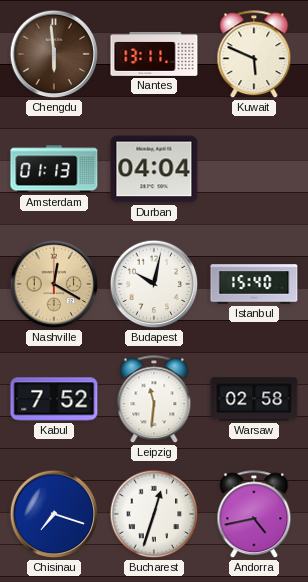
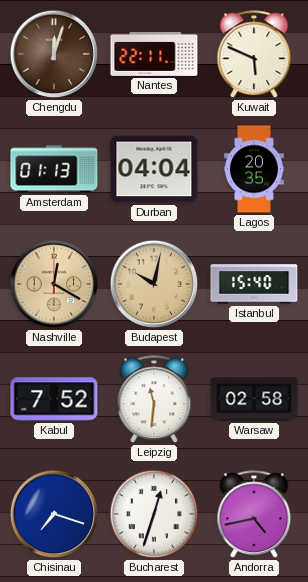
Chengdu: 5:59 -> 12:03
Nantes: 13:11 -> 22:11
Lagos: none -> 20:35
Budapest dial: white -> champagne
